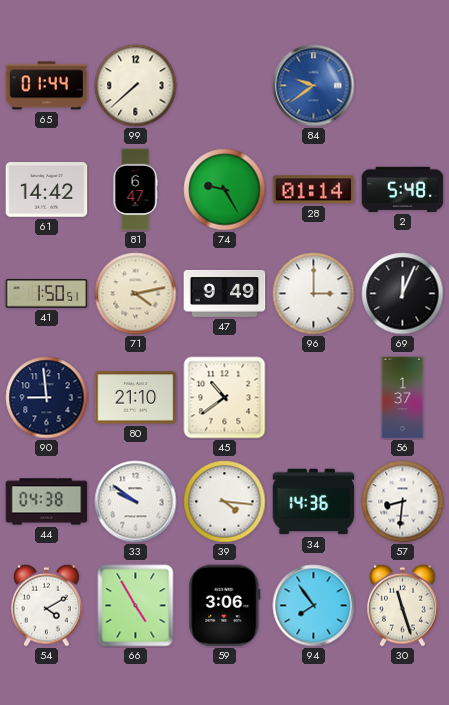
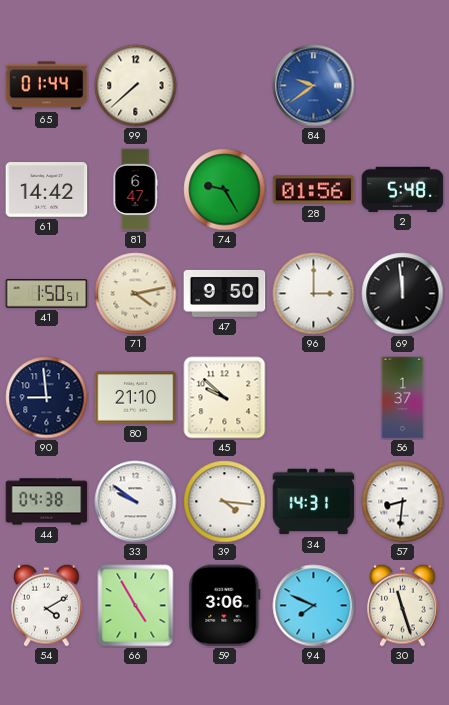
28: 01:14 -> 01:56
47: 9:49 -> 9:50
69: 12:04 -> 11:59
45: 10:39 -> 9:52
34: 14:36 -> 14:31
94: 7:54 -> 7:49
